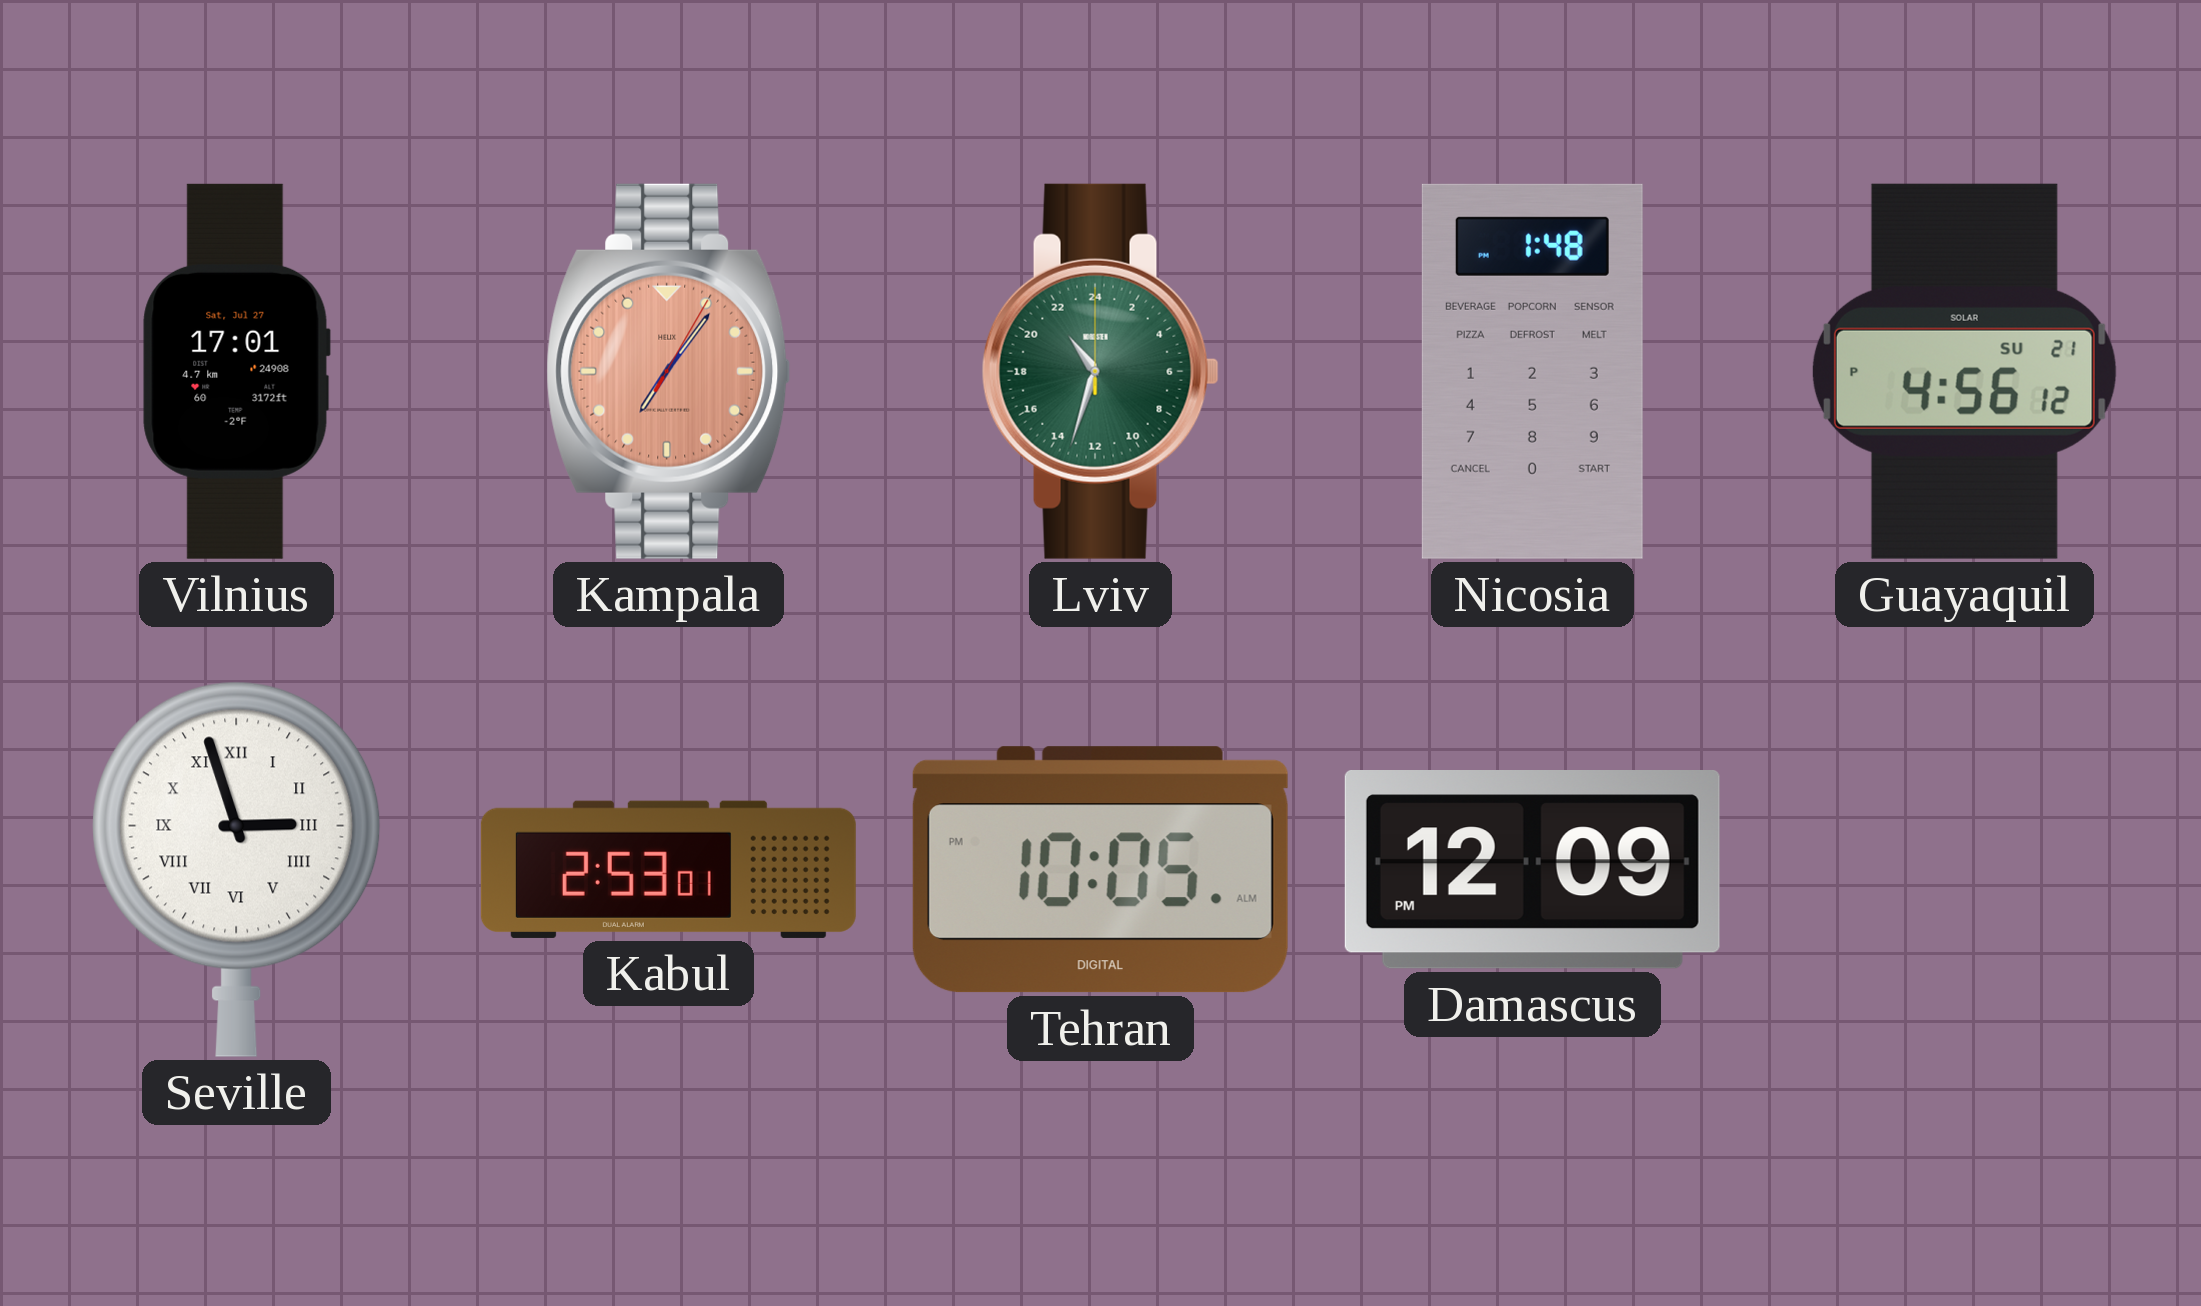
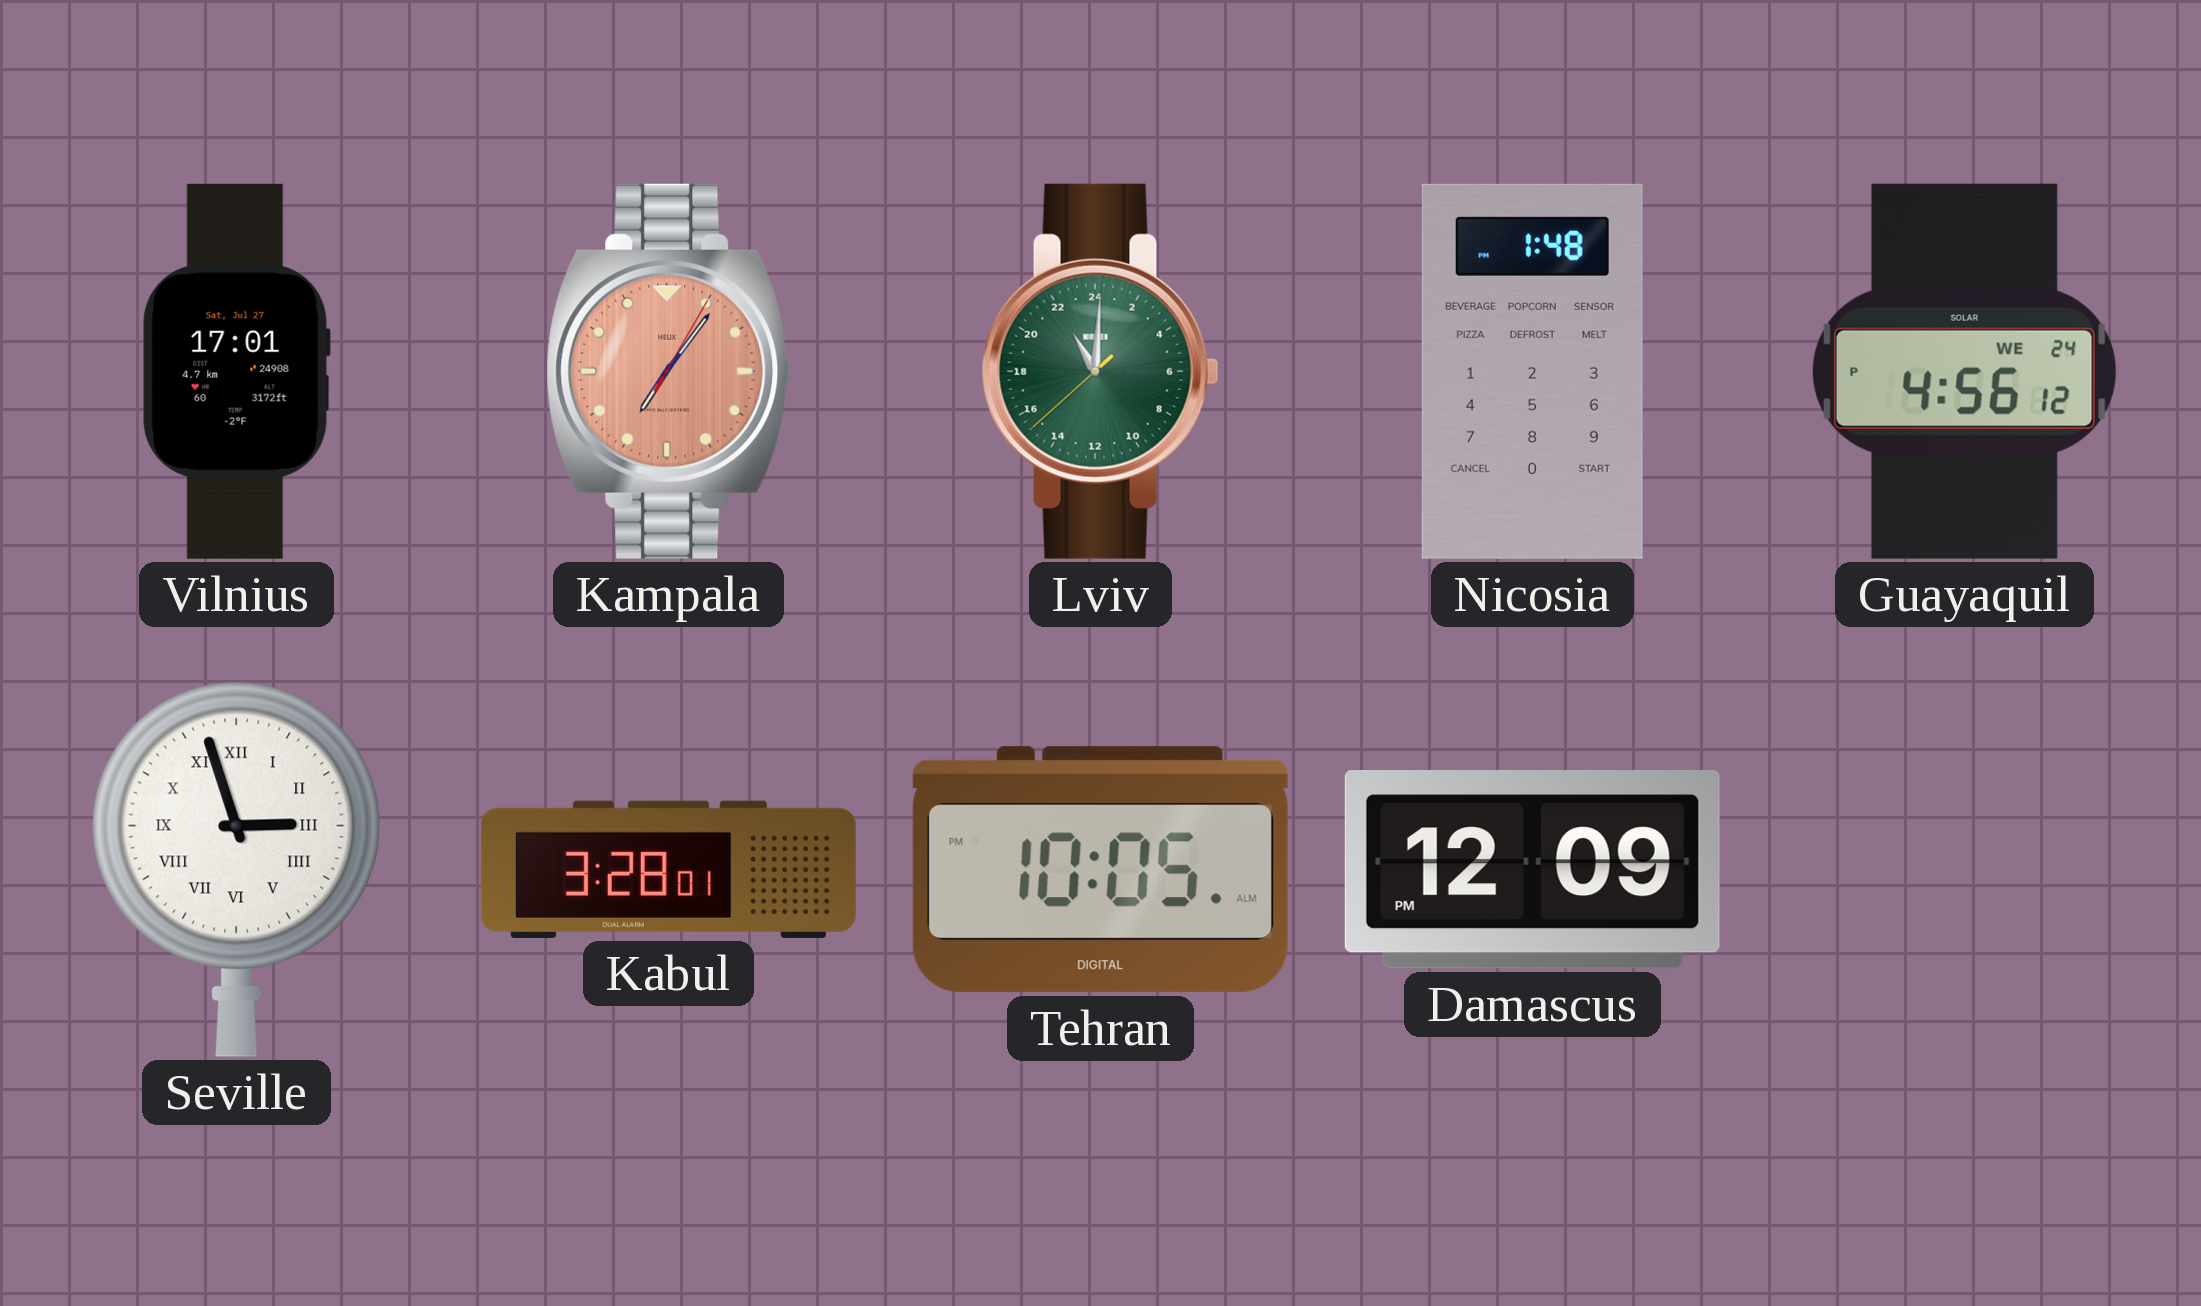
Lviv: 21:33 -> 22:00
Guayaquil date: SU 21 -> WE 24
Kabul: 2:53 -> 3:28
